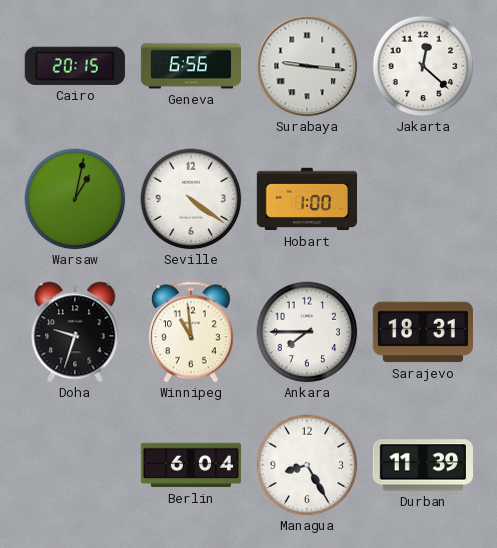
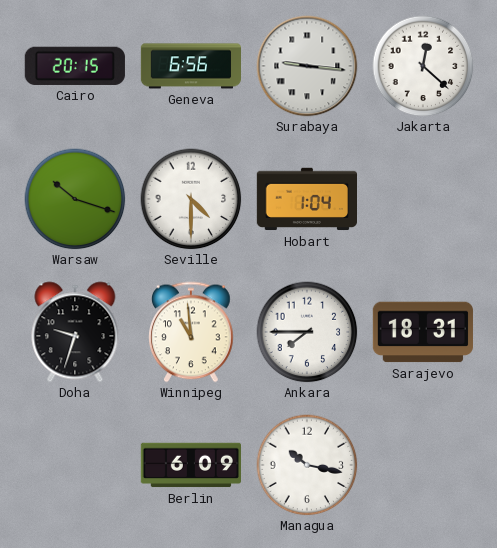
Warsaw: 1:02 -> 10:18
Seville: 4:21 -> 4:30
Hobart: 1:00 -> 1:04
Berlin: 6:04 -> 6:09
Managua: 8:25 -> 10:17
Durban: 11:39 -> none
